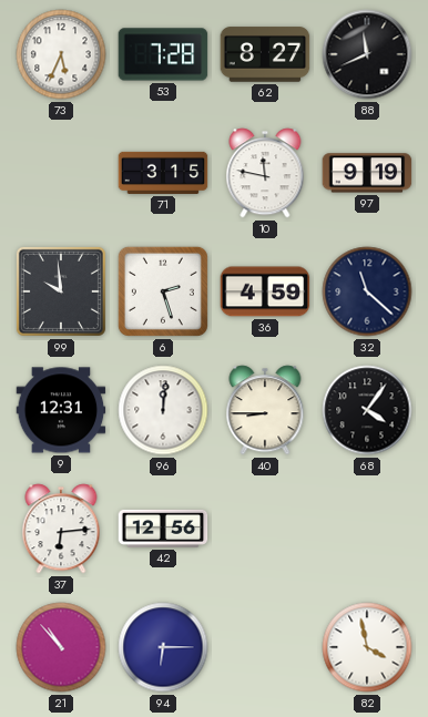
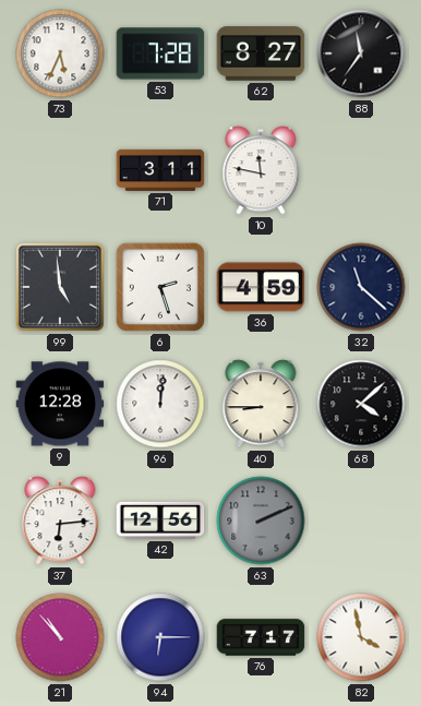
88: 11:41 -> 11:36
71: 3:15 -> 3:11
97: 9:19 -> none
99: 9:59 -> 4:59
9: 12:31 -> 12:28
68: 4:06 -> 4:08
63: none -> 2:11
76: none -> 7:17
